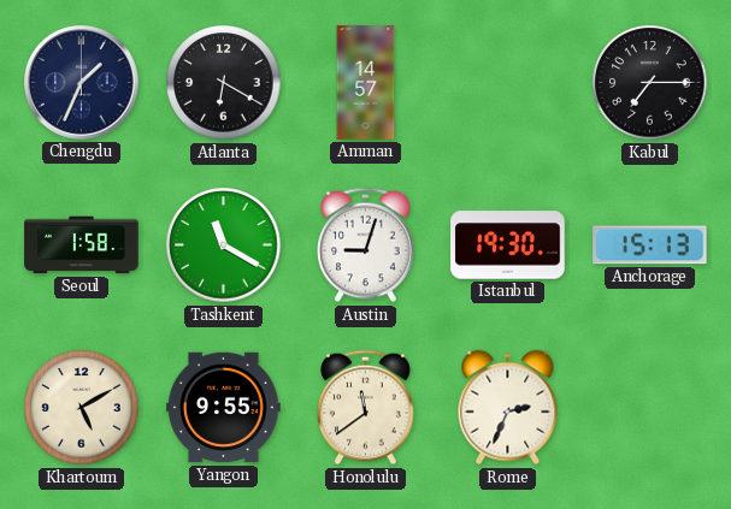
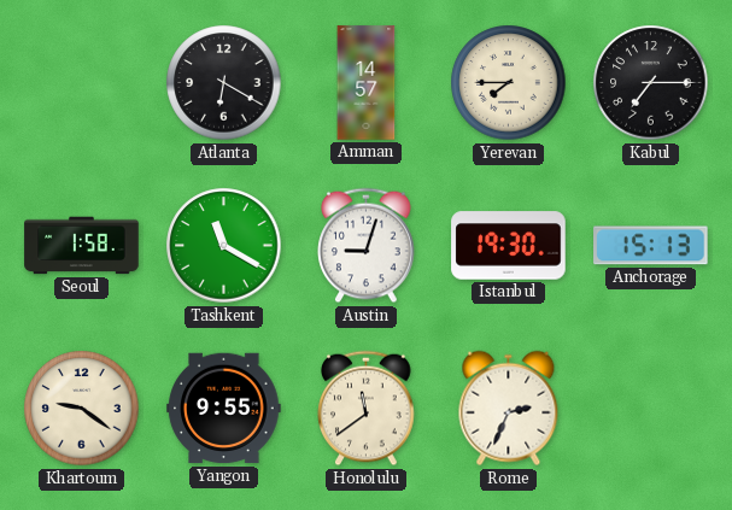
Chengdu: 1:34 -> none
Yerevan: none -> 7:45
Khartoum: 5:10 -> 9:21
